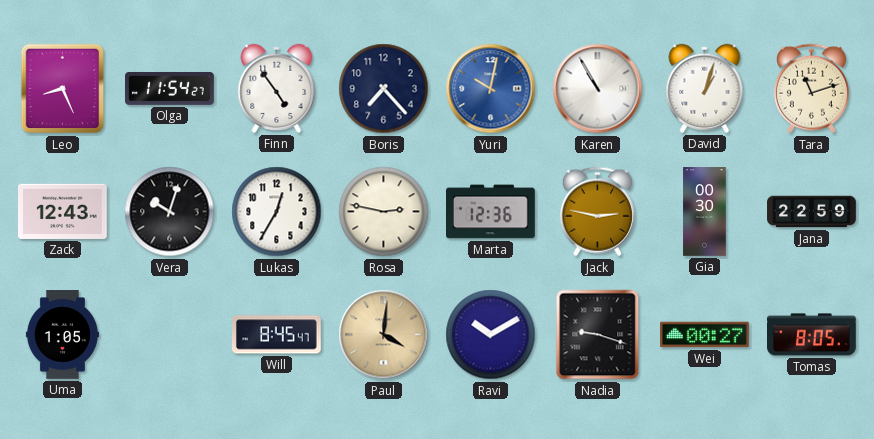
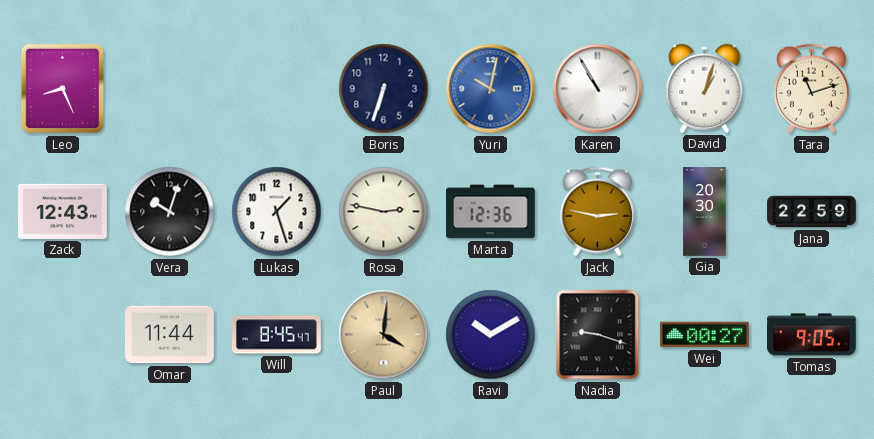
Olga: 11:54 -> none
Finn: 4:54 -> none
Boris: 7:23 -> 6:33
Lukas: 12:35 -> 1:27
Gia: 00:30 -> 20:30
Uma: 1:05 -> none
Omar: none -> 11:44
Tomas: 8:05 -> 9:05
